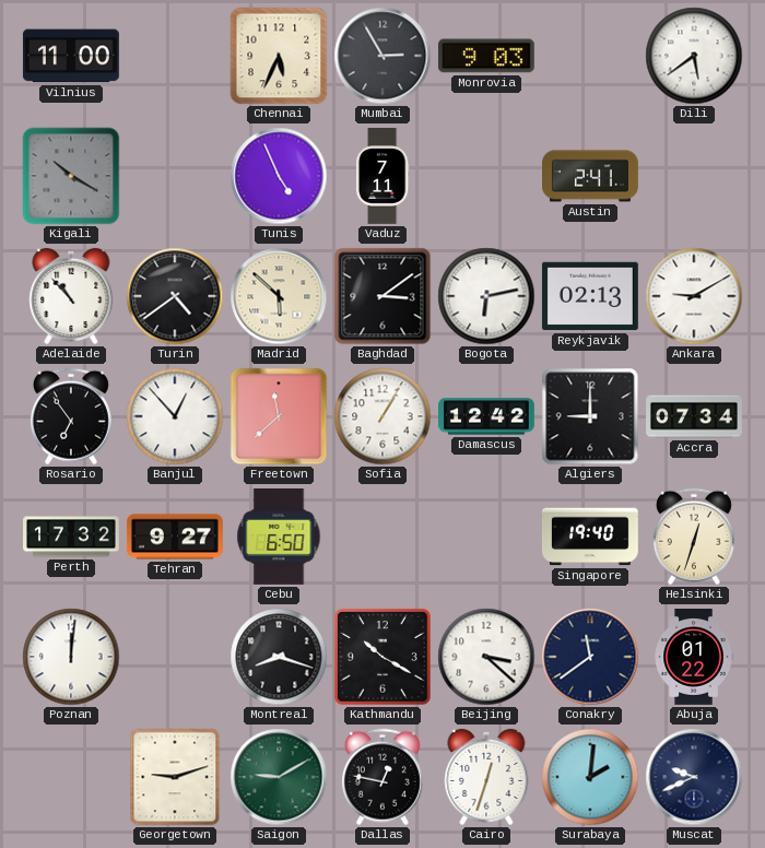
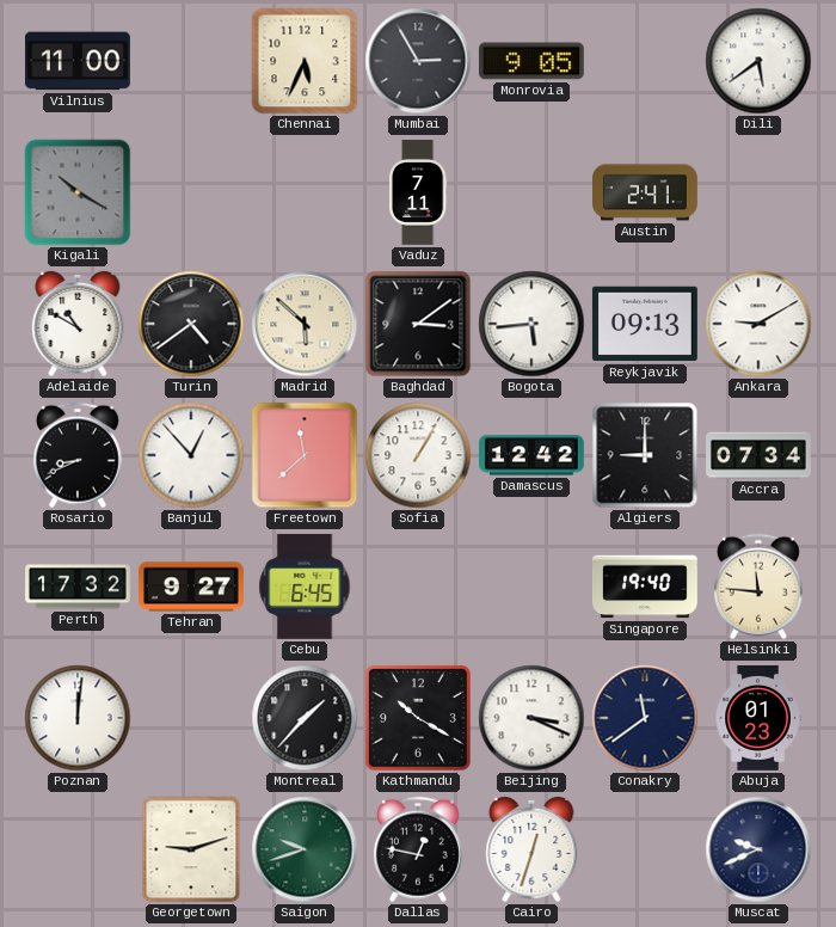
Monrovia: 9:03 -> 9:05
Tunis: 4:56 -> none
Adelaide: 10:53 -> 10:50
Bogota: 6:13 -> 5:44
Reykjavik: 02:13 -> 09:13
Rosario: 6:54 -> 8:41
Cebu: 6:50 -> 6:45
Helsinki: 12:33 -> 11:46
Montreal: 8:18 -> 1:37
Beijing: 3:22 -> 3:19
Abuja: 01:22 -> 01:23
Saigon: 9:10 -> 9:42
Surabaya: 2:01 -> none
